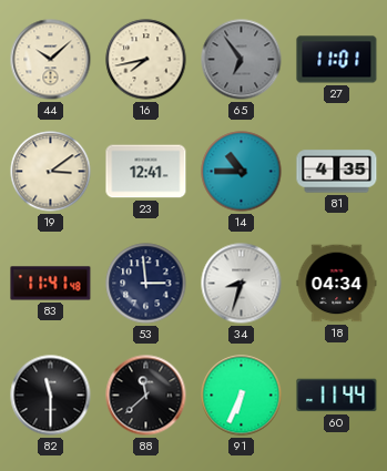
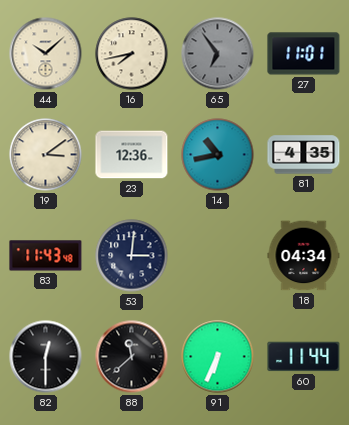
23: 12:41 -> 12:36
14: 10:45 -> 10:43
83: 11:41 -> 11:43
53: 2:59 -> 3:01
34: 8:33 -> none
82: 11:30 -> 12:30
